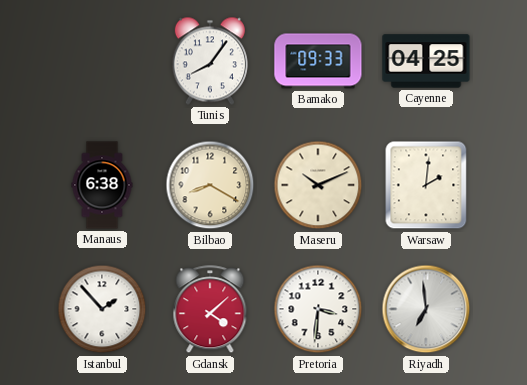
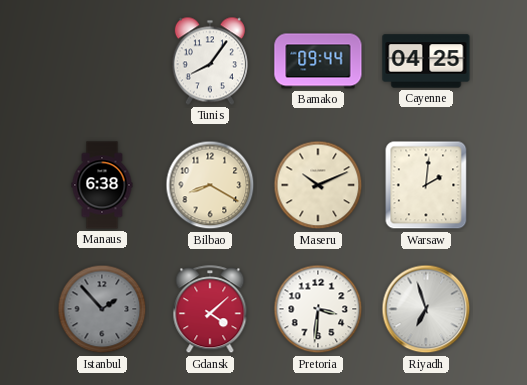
Bamako: 09:33 -> 09:44
Istanbul dial: white -> grey
Riyadh: 6:59 -> 6:57
